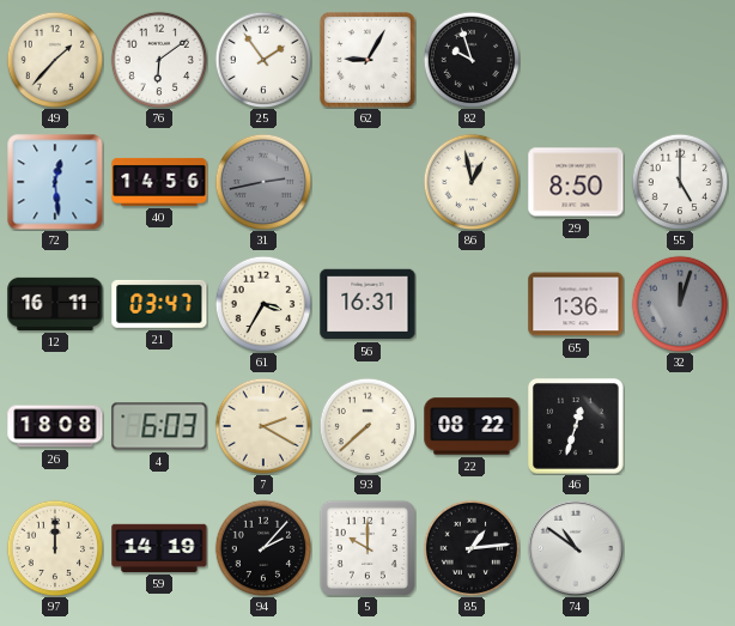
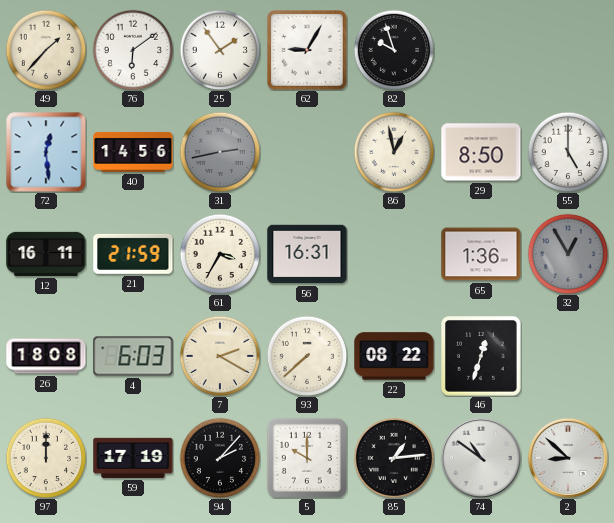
21: 03:47 -> 21:59
32: 12:03 -> 12:55
59: 14:19 -> 17:19
2: none -> 8:52
